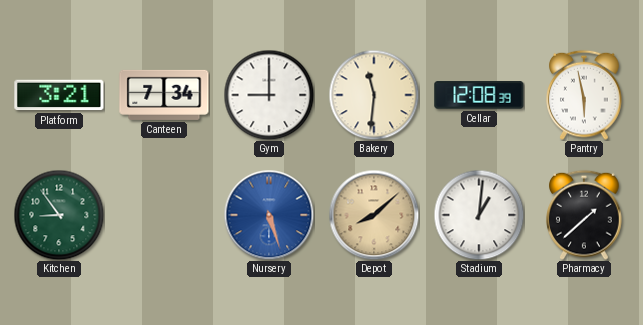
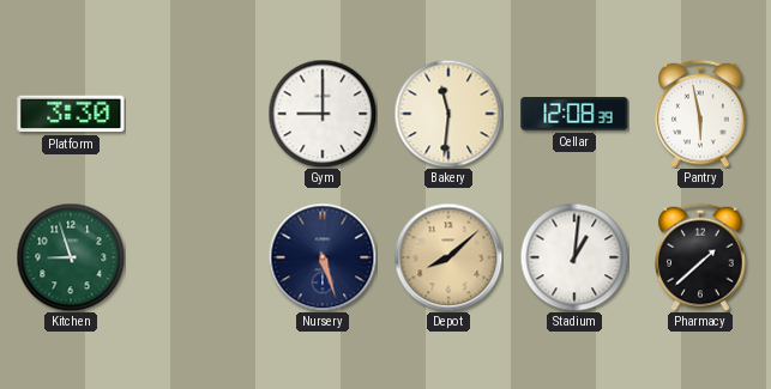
Platform: 3:21 -> 3:30
Canteen: 7:34 -> none
Kitchen: 8:54 -> 8:57
Nursery dial: blue -> navy
